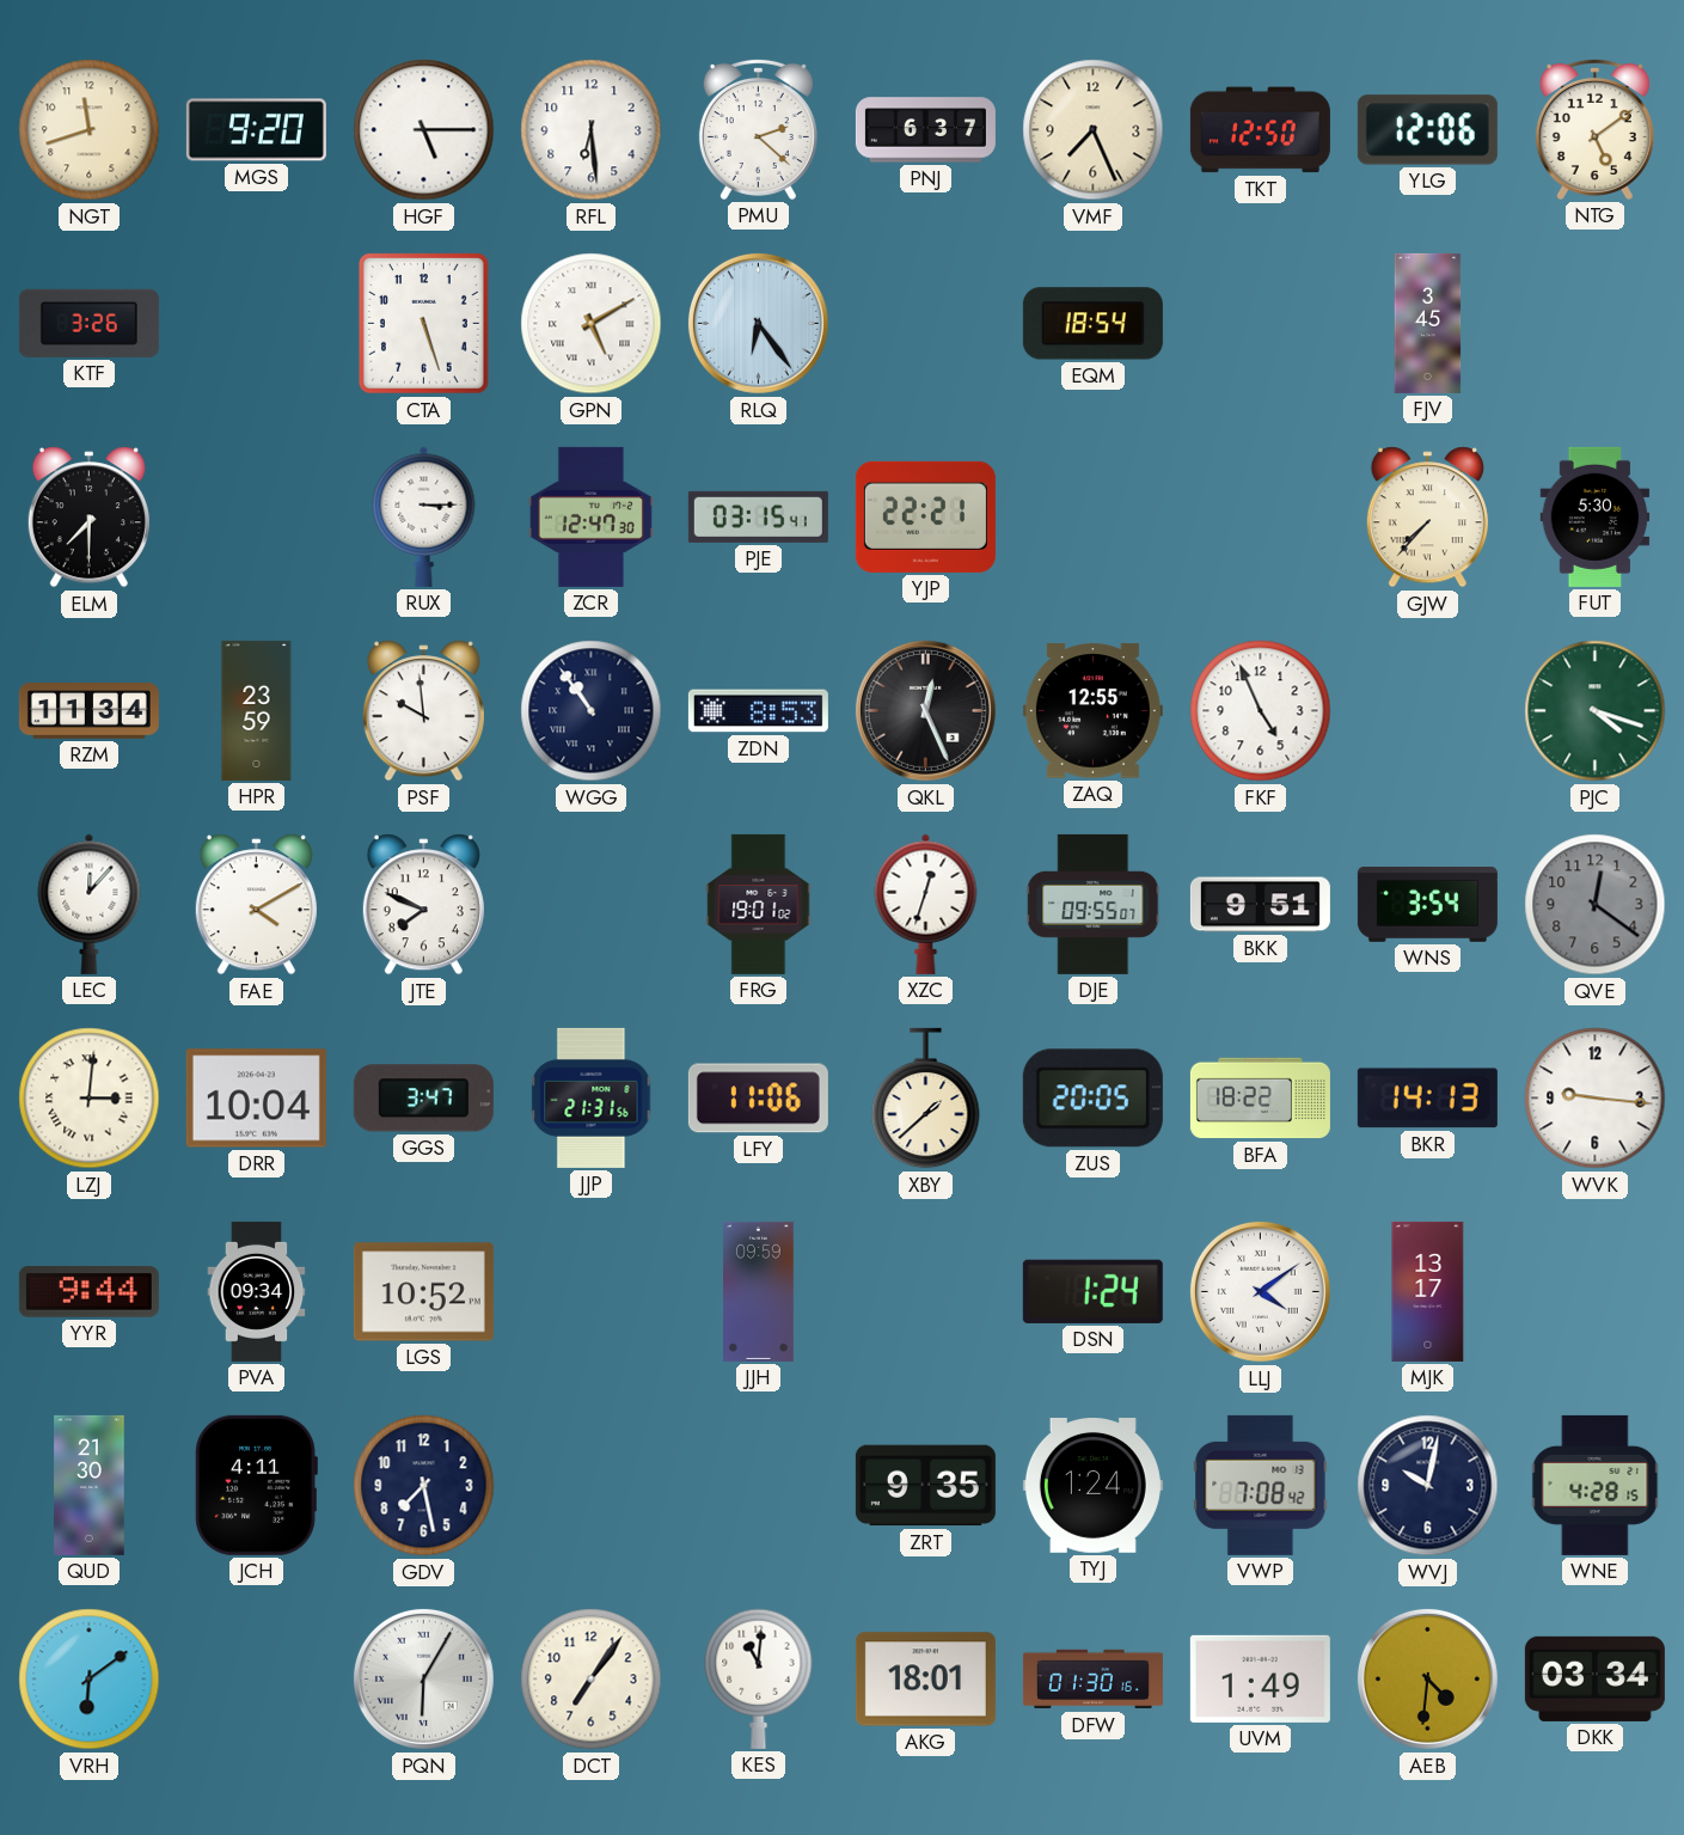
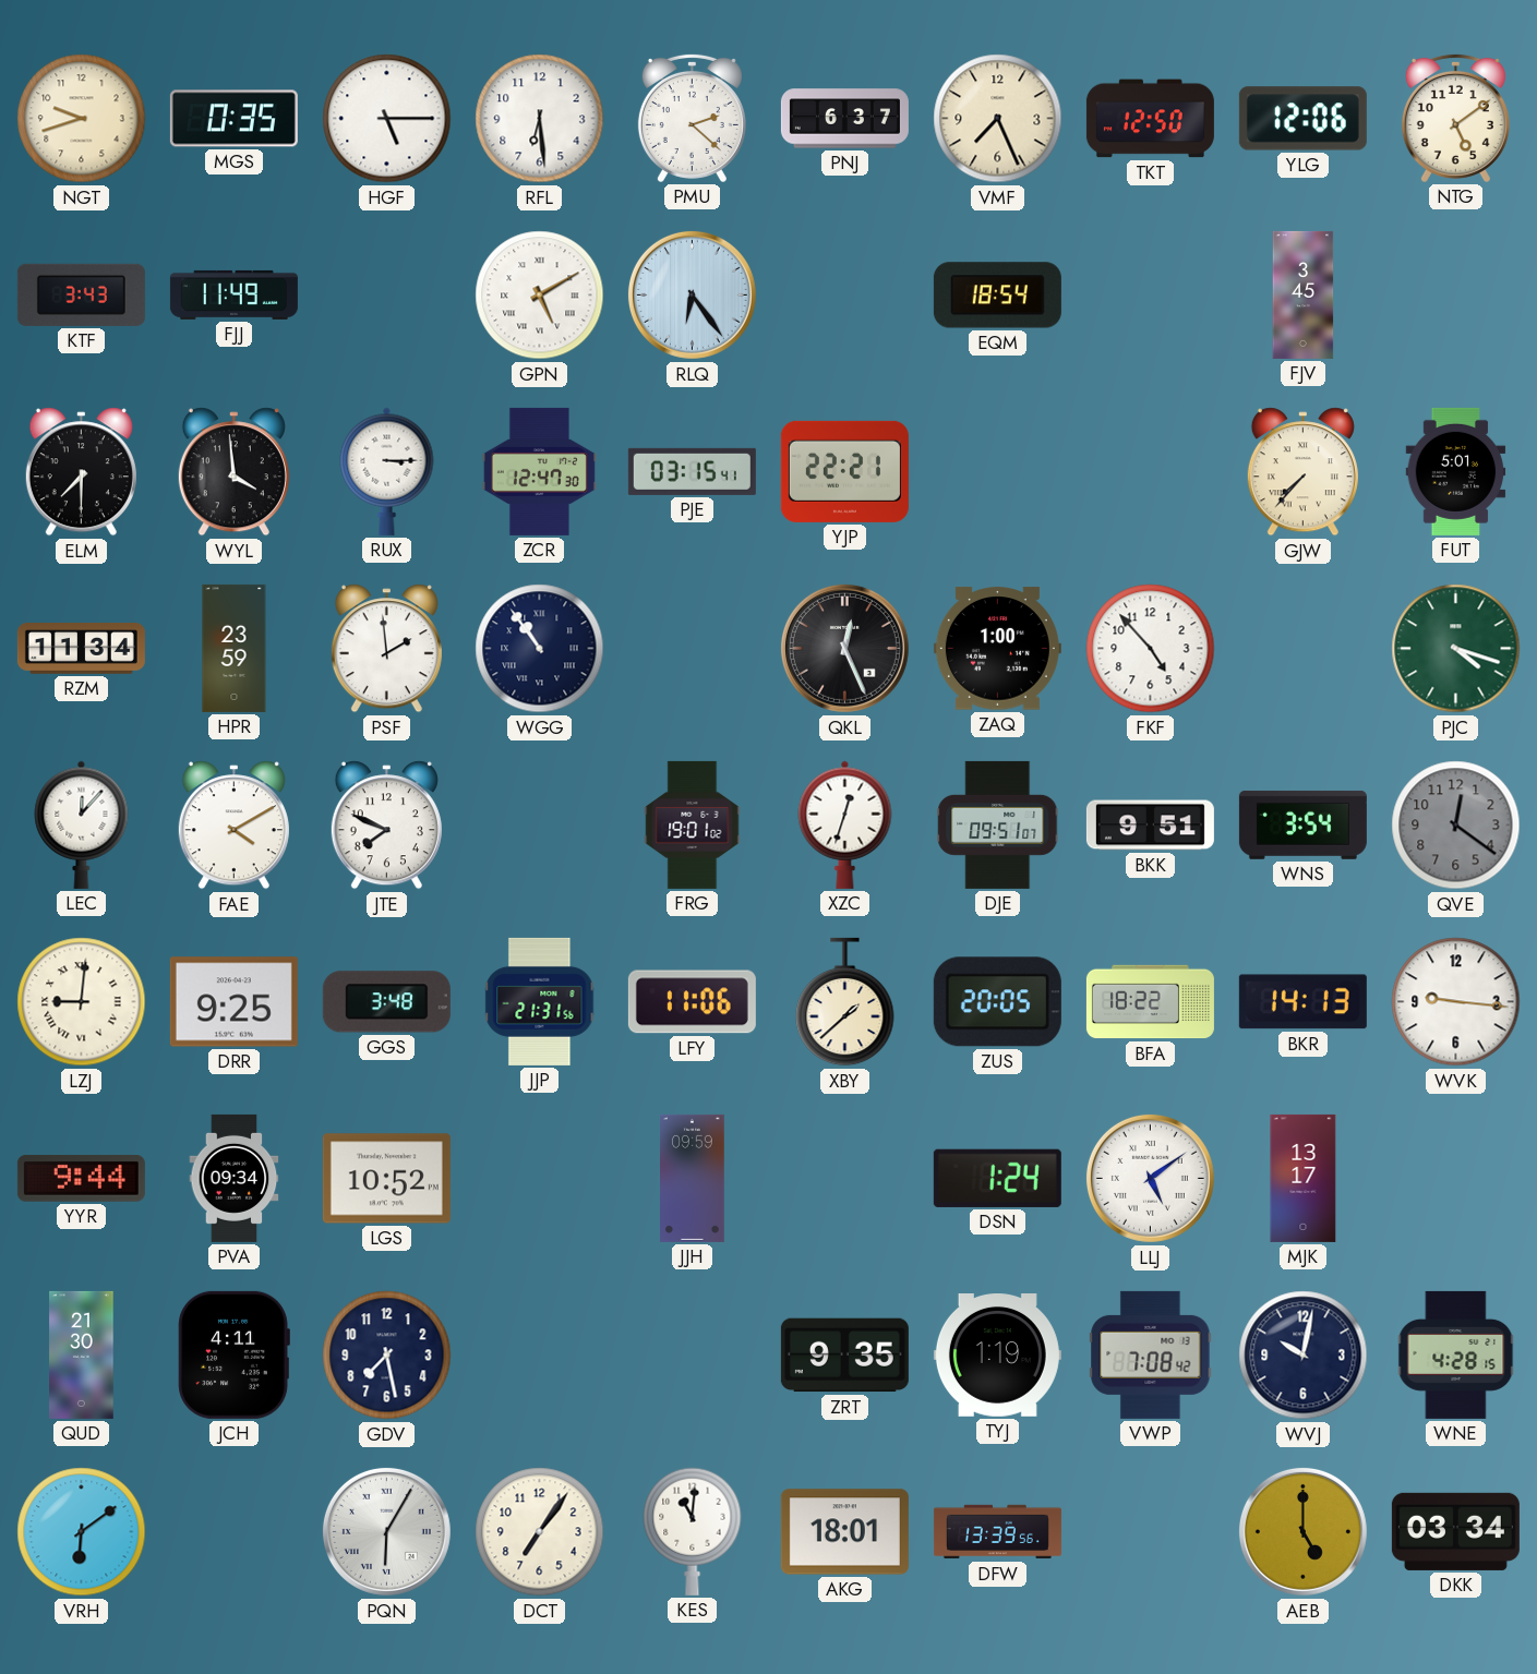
NGT: 11:42 -> 9:42
MGS: 9:20 -> 0:35
KTF: 3:26 -> 3:43
FJJ: none -> 11:49
CTA: 5:27 -> none
WYL: none -> 3:59
FUT: 5:30 -> 5:01
PSF: 9:59 -> 1:59
ZDN: 8:53 -> none
ZAQ: 12:55 -> 1:00
FKF: 4:56 -> 4:53
DJE: 09:55 -> 09:51
LZJ: 3:01 -> 9:01
DRR: 10:04 -> 9:25
GGS: 3:47 -> 3:48
LLJ: 4:09 -> 5:09
TYJ: 1:24 -> 1:19
DFW: 01:30 -> 13:39
UVM: 1:49 -> none
AEB: 4:31 -> 5:00
